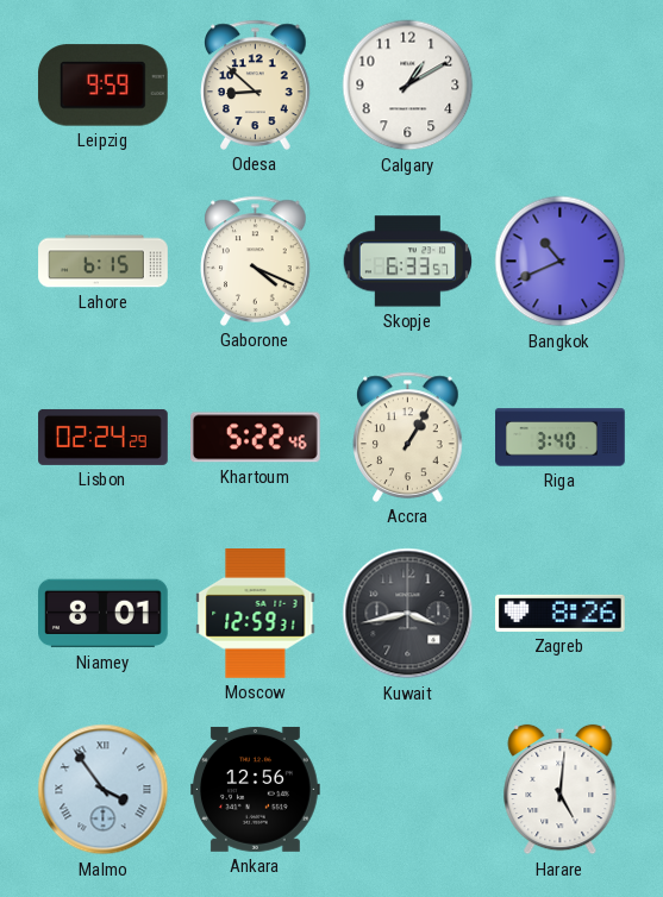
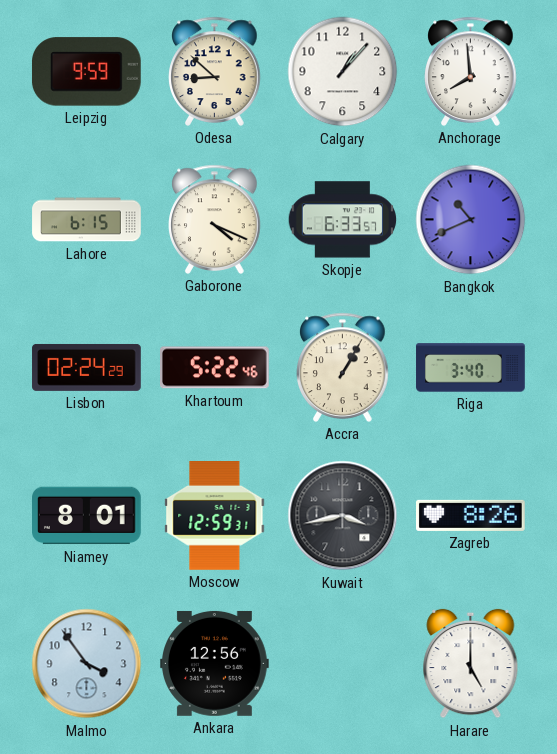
Calgary: 1:10 -> 1:07
Anchorage: none -> 7:59
Malmo numerals: Roman -> Arabic
Harare: 5:01 -> 5:00
